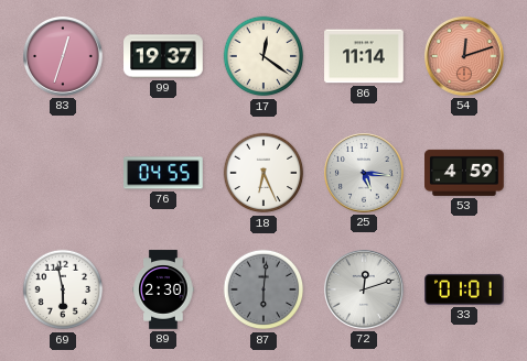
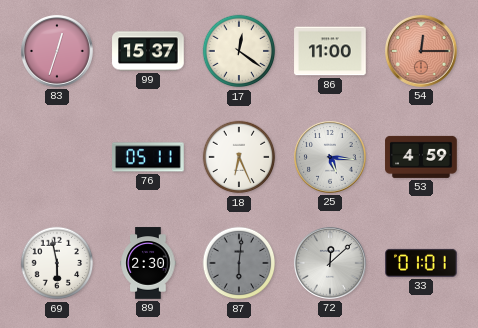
99: 19:37 -> 15:37
86: 11:14 -> 11:00
54: 12:12 -> 12:15
76: 04:55 -> 05:11
72: 12:12 -> 12:08
